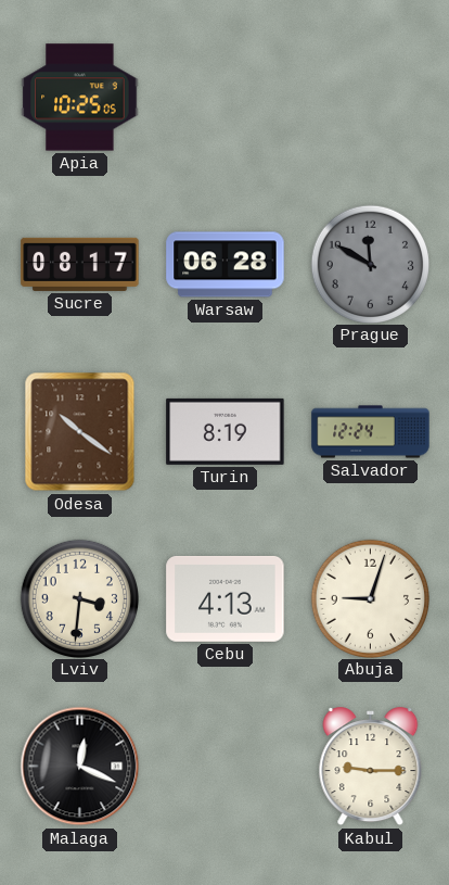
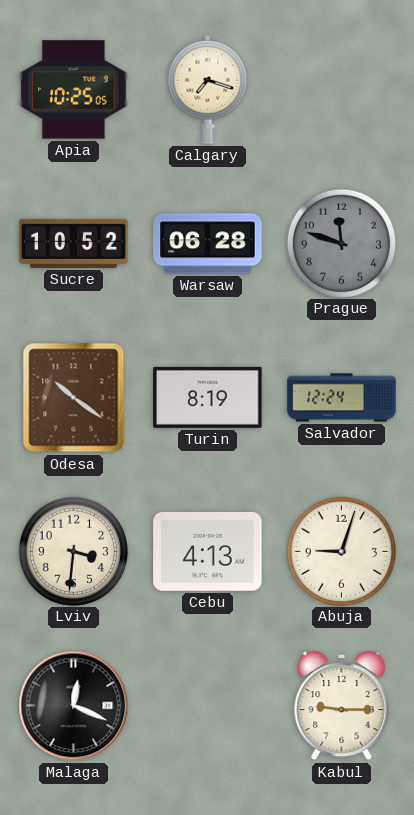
Calgary: none -> 7:18
Sucre: 08:17 -> 10:52
Prague: 11:50 -> 11:48
